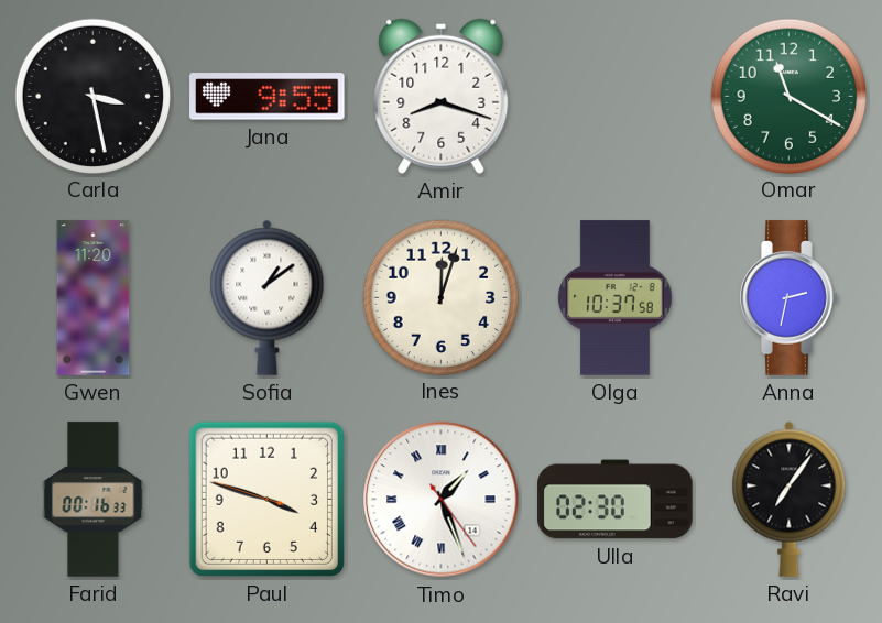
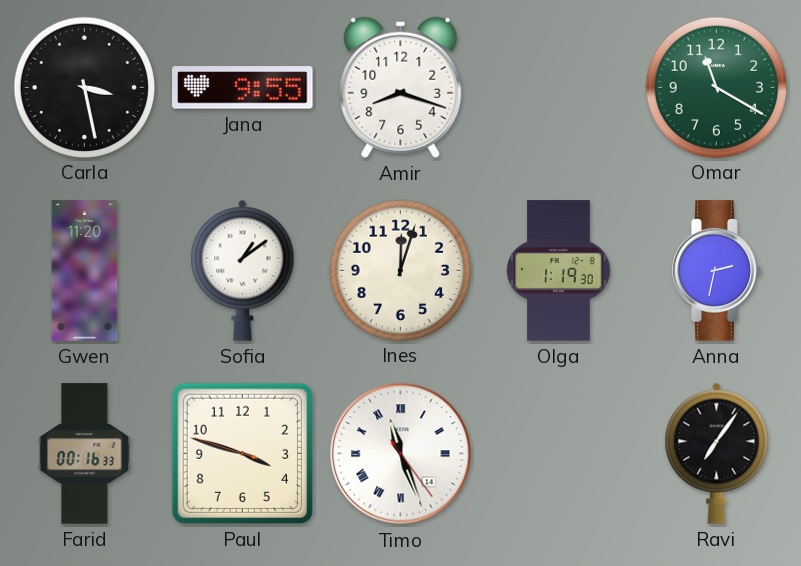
Olga: 10:37 -> 1:19
Timo: 1:26 -> 11:26
Ulla: 02:30 -> none
